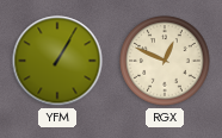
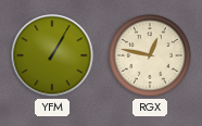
RGX: 12:49 -> 12:47
